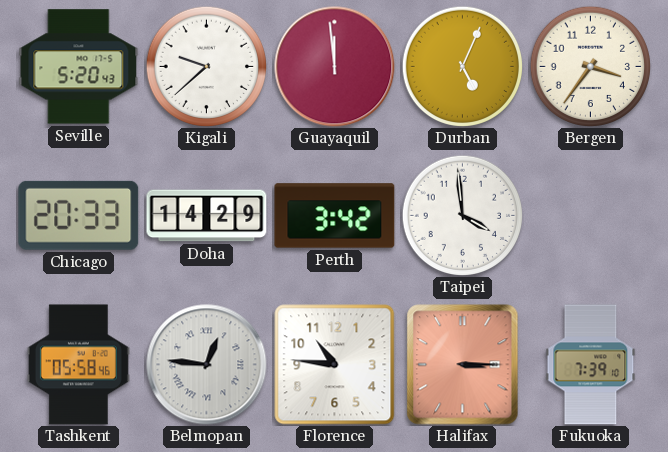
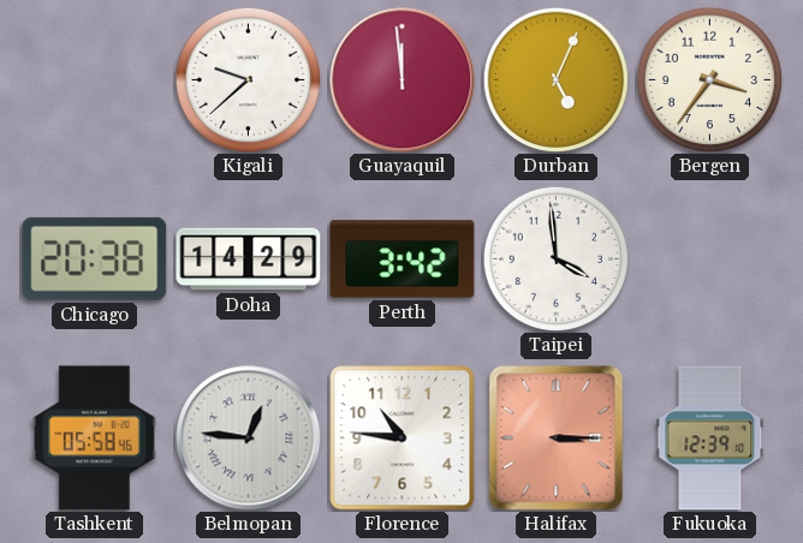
Seville: 5:20 -> none
Chicago: 20:33 -> 20:38
Fukuoka: 7:39 -> 12:39
